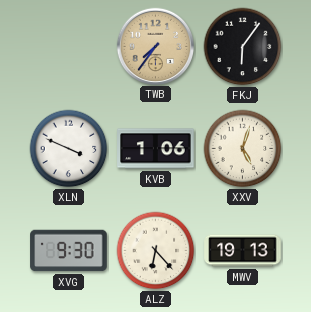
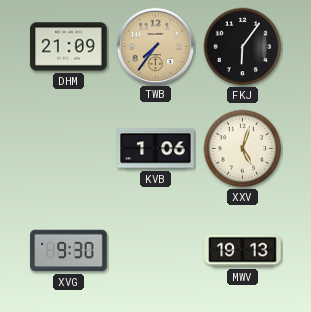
DHM: none -> 21:09
XLN: 3:49 -> none
ALZ: 6:23 -> none
